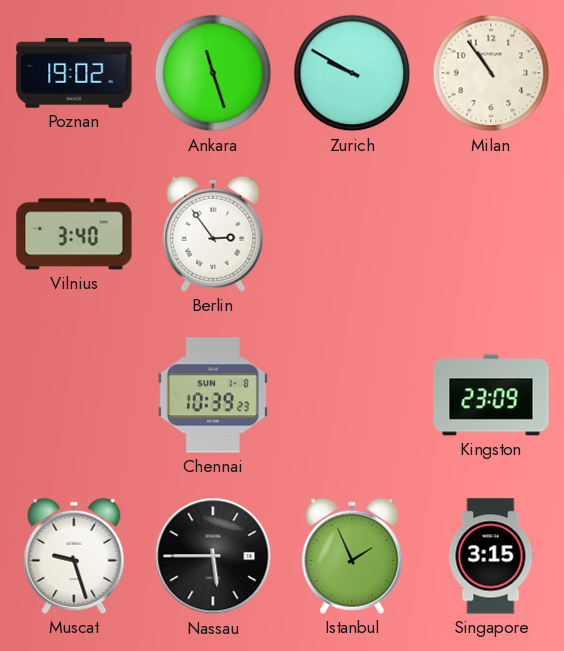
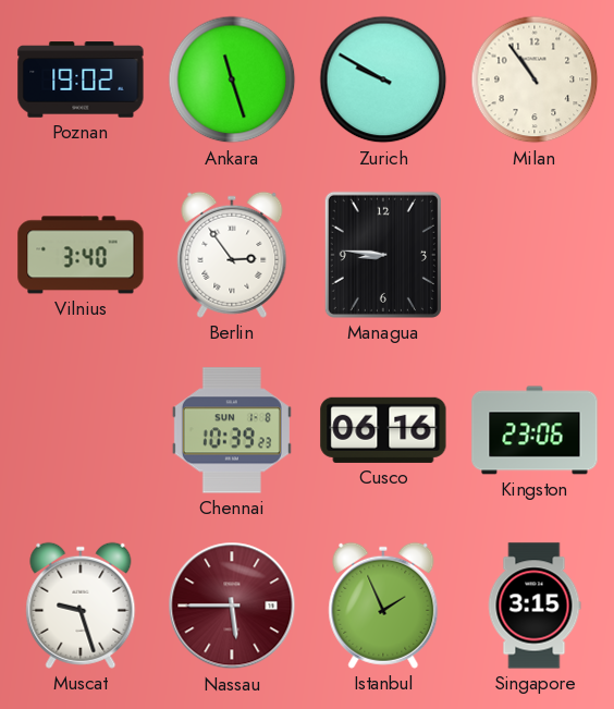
Managua: none -> 8:46
Cusco: none -> 06:16
Kingston: 23:09 -> 23:06
Nassau dial: black -> burgundy
